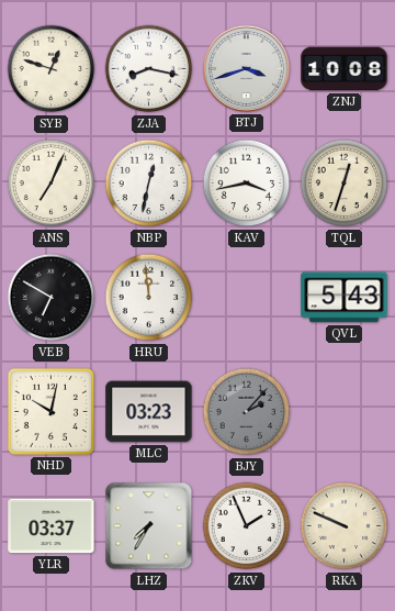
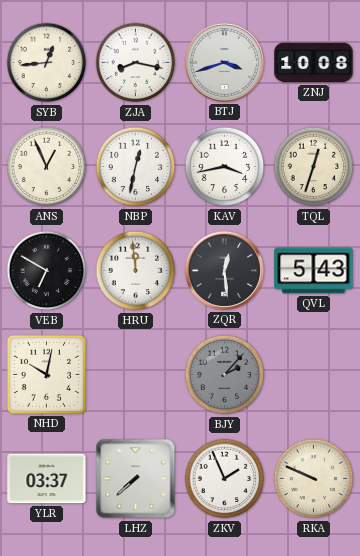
SYB: 12:48 -> 12:44
ANS: 7:04 -> 12:56
ZQR: none -> 12:29
MLC: 03:23 -> none
LHZ: 7:35 -> 7:38
